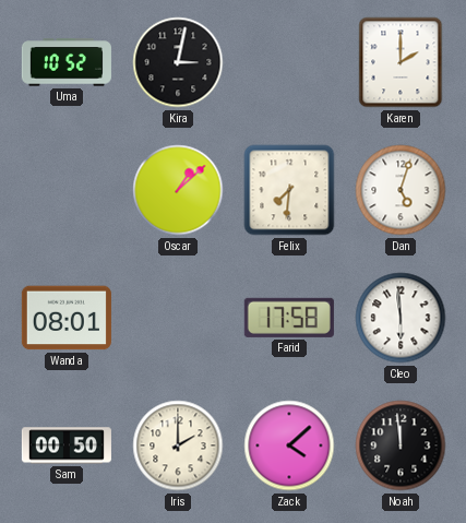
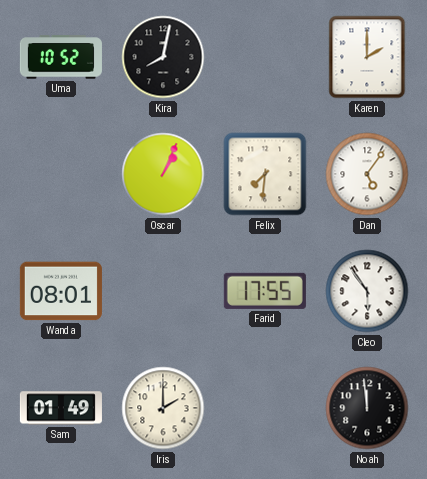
Kira: 3:02 -> 8:02
Oscar: 1:08 -> 1:04
Dan: 5:03 -> 5:06
Farid: 17:58 -> 17:55
Cleo: 5:59 -> 5:54
Sam: 00:50 -> 01:49
Zack: 4:08 -> none
